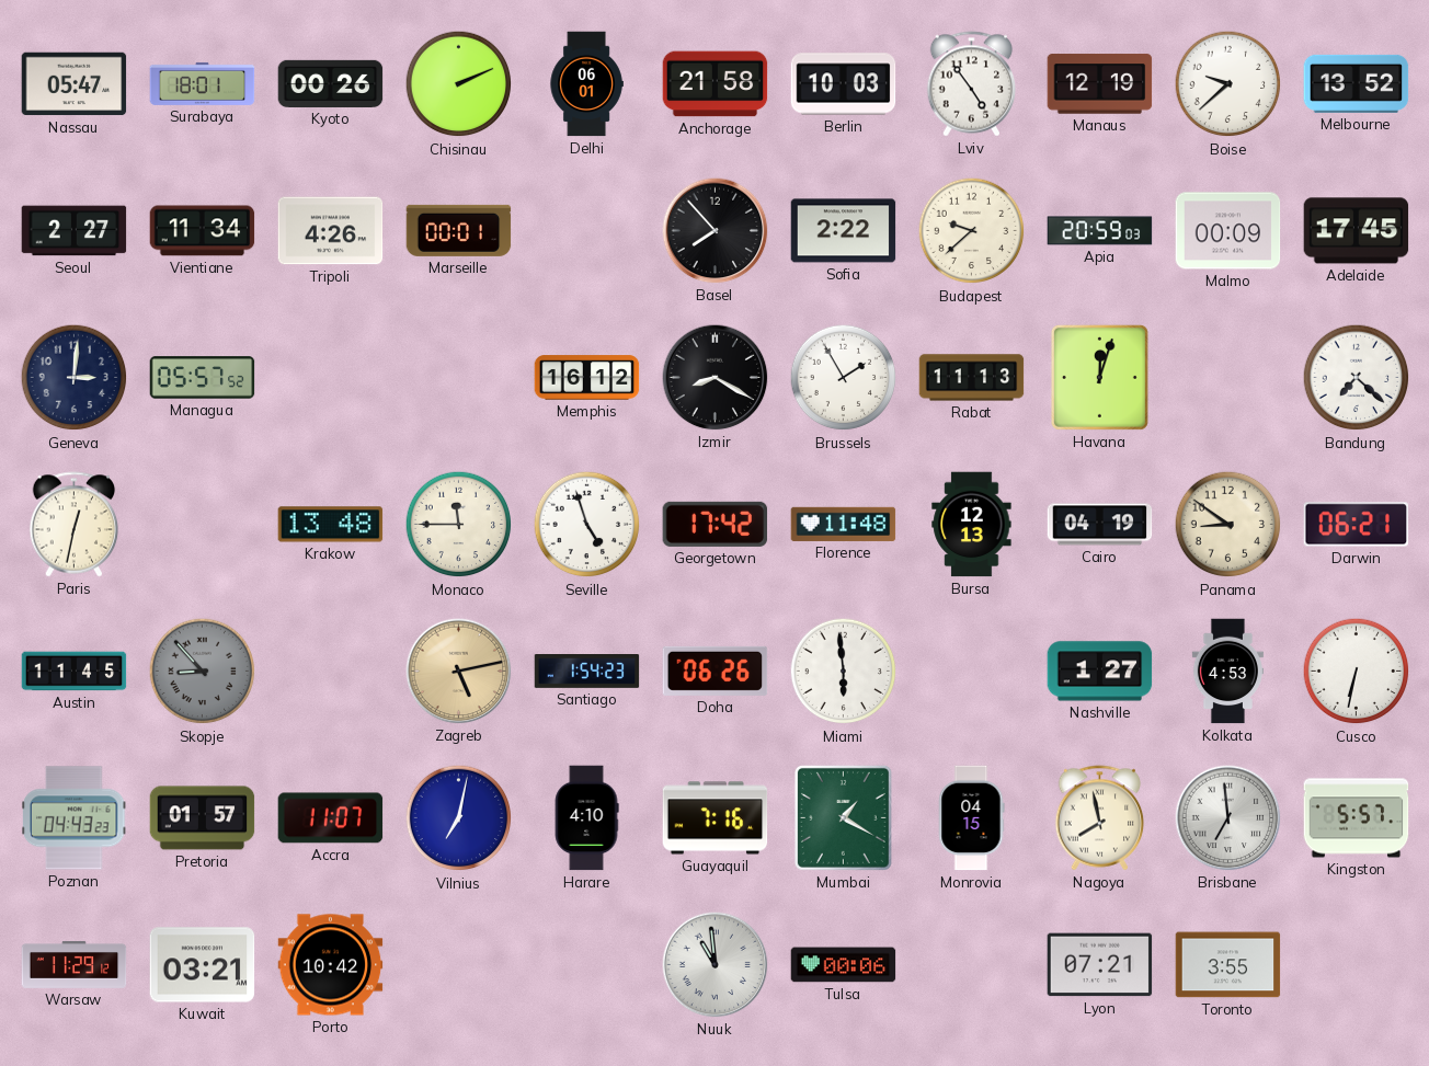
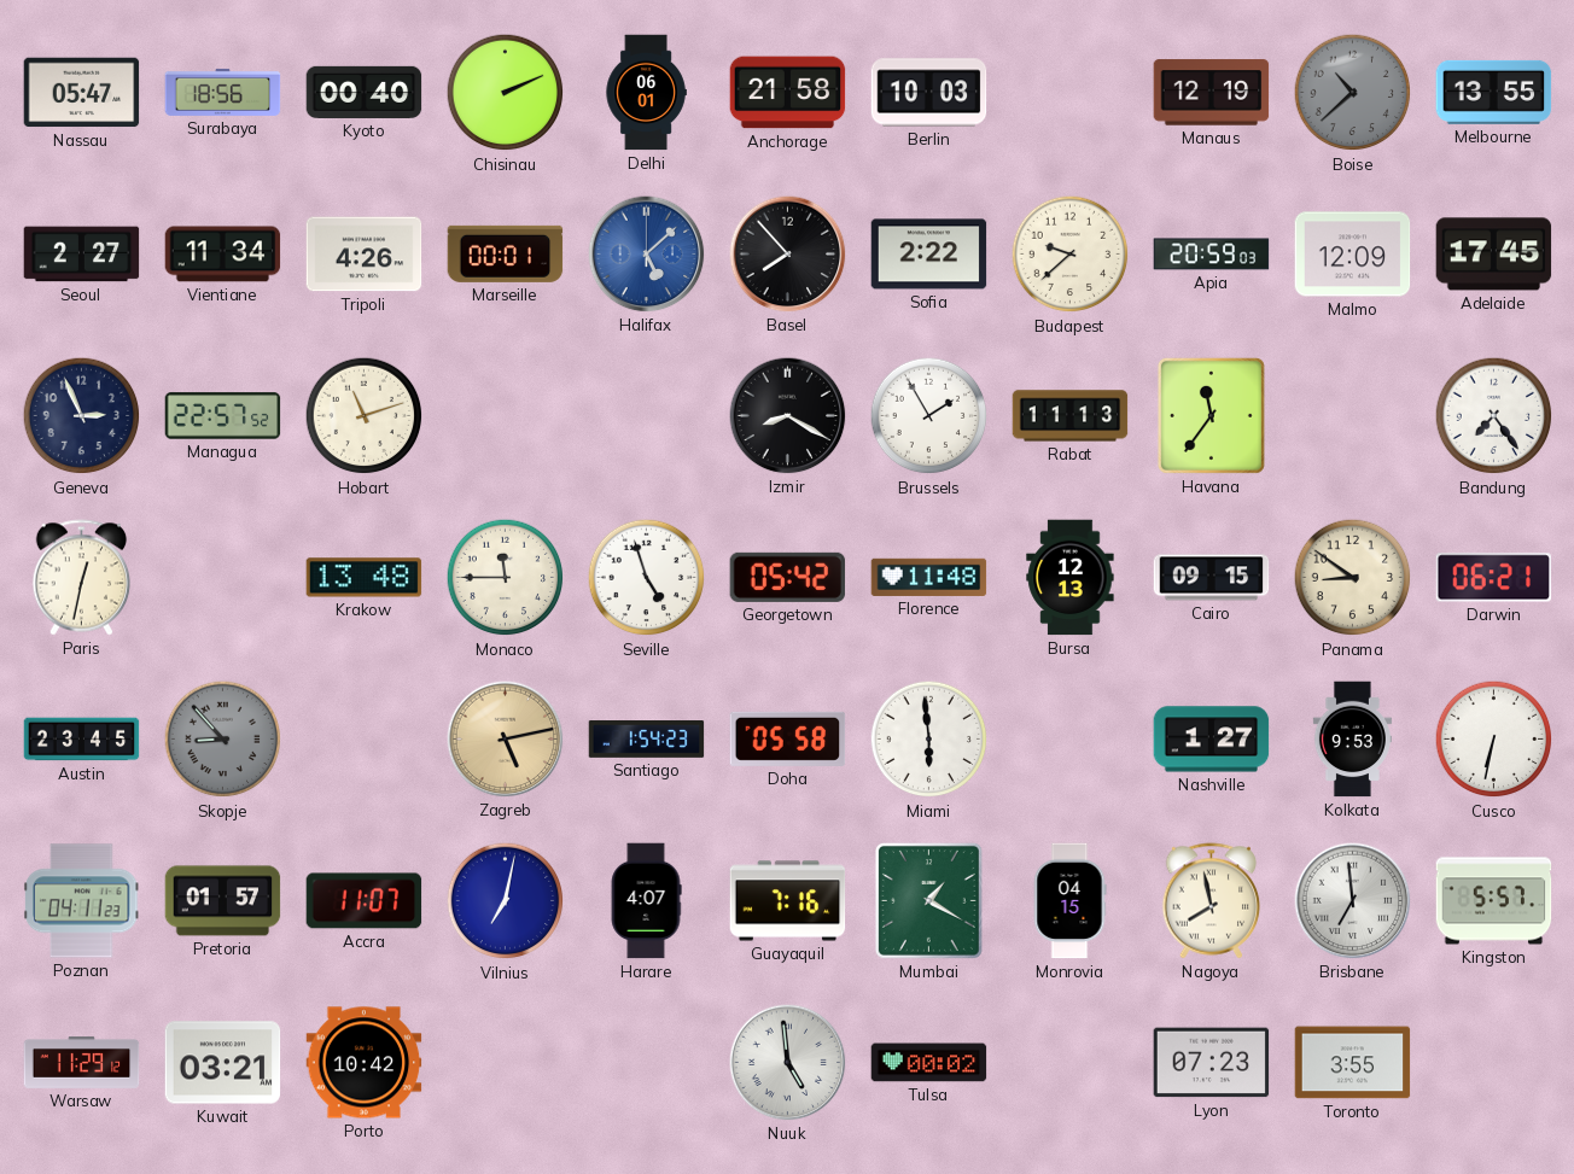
Surabaya: 18:01 -> 18:56
Kyoto: 00:26 -> 00:40
Lviv: 4:54 -> none
Boise: 9:38 -> 10:38
Boise dial: white -> grey
Melbourne: 13:52 -> 13:55
Halifax: none -> 5:08
Malmo: 00:09 -> 12:09
Geneva: 3:01 -> 2:56
Managua: 05:57 -> 22:57
Hobart: none -> 11:12
Memphis: 16:12 -> none
Havana: 12:03 -> 11:36
Bandung: 7:22 -> 7:24
Georgetown: 17:42 -> 05:42
Cairo: 04:19 -> 09:15
Austin: 11:45 -> 23:45
Doha: 06:26 -> 05:58
Kolkata: 4:53 -> 9:53
Poznan: 04:43 -> 04:11
Harare: 4:10 -> 4:07
Nuuk: 10:59 -> 4:59
Tulsa: 00:06 -> 00:02
Lyon: 07:21 -> 07:23
